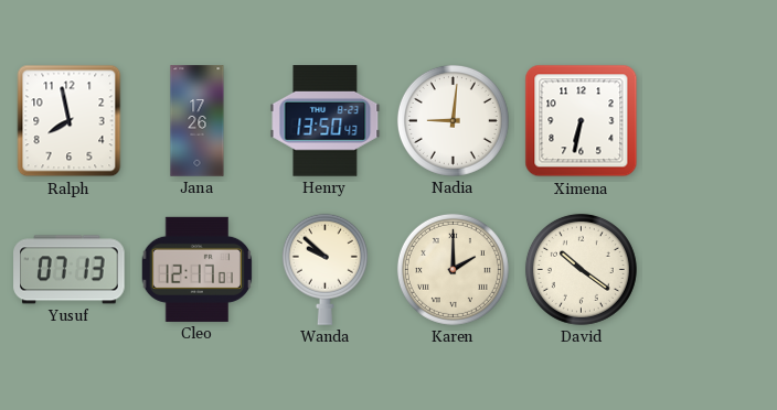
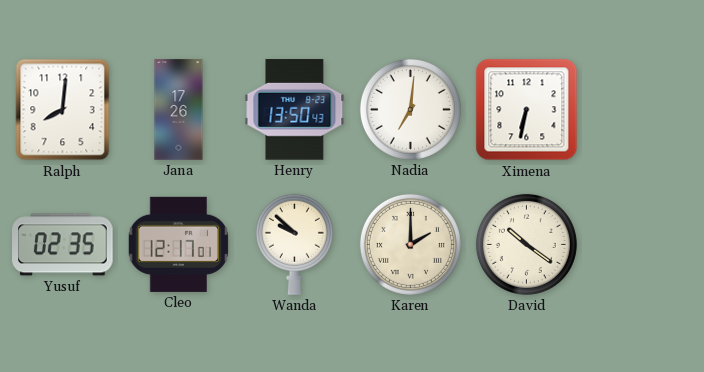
Ralph: 7:58 -> 8:01
Nadia: 9:01 -> 7:01
Yusuf: 07:13 -> 02:35
